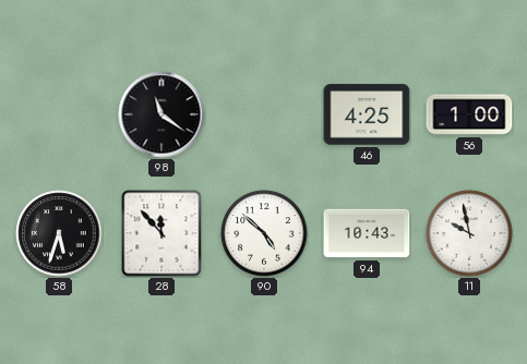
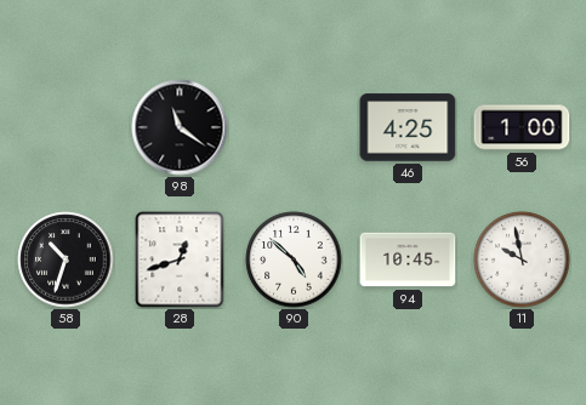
58: 5:33 -> 10:33
28: 11:53 -> 12:42
94: 10:43 -> 10:45
